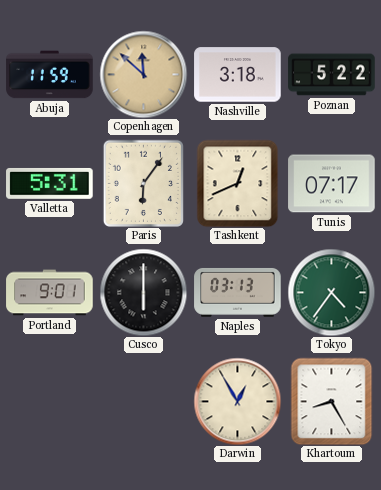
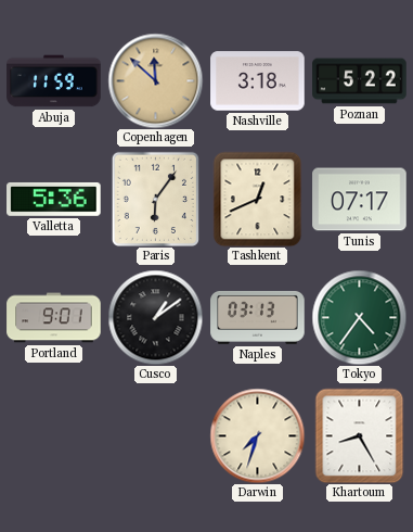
Valletta: 5:31 -> 5:36
Cusco: 6:00 -> 1:09
Darwin: 12:55 -> 7:33
